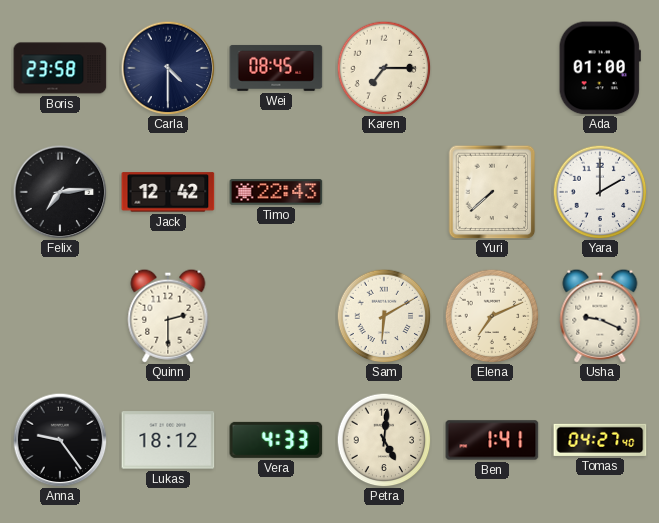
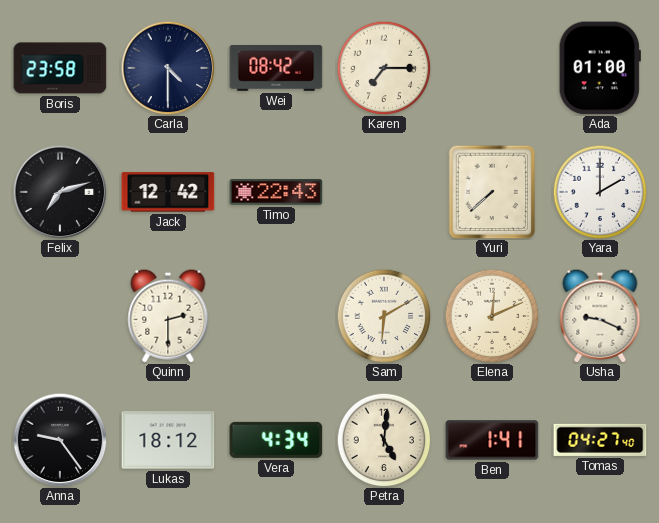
Wei: 08:45 -> 08:42
Felix: 7:14 -> 7:12
Elena: 7:11 -> 12:11
Vera: 4:33 -> 4:34
